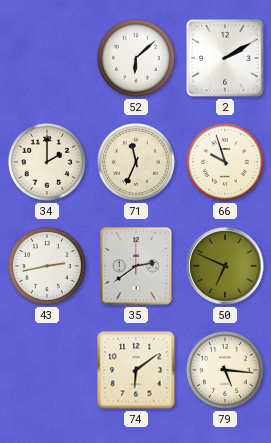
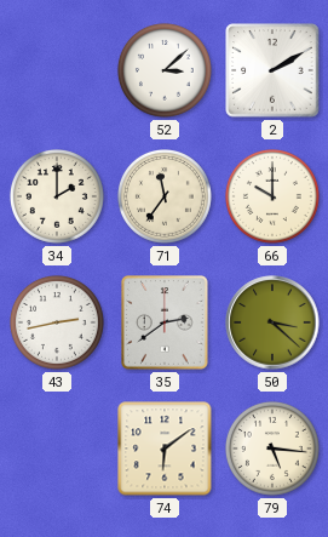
52: 6:08 -> 3:08
71: 11:34 -> 11:36
66: 9:57 -> 10:00
50: 6:49 -> 3:22
